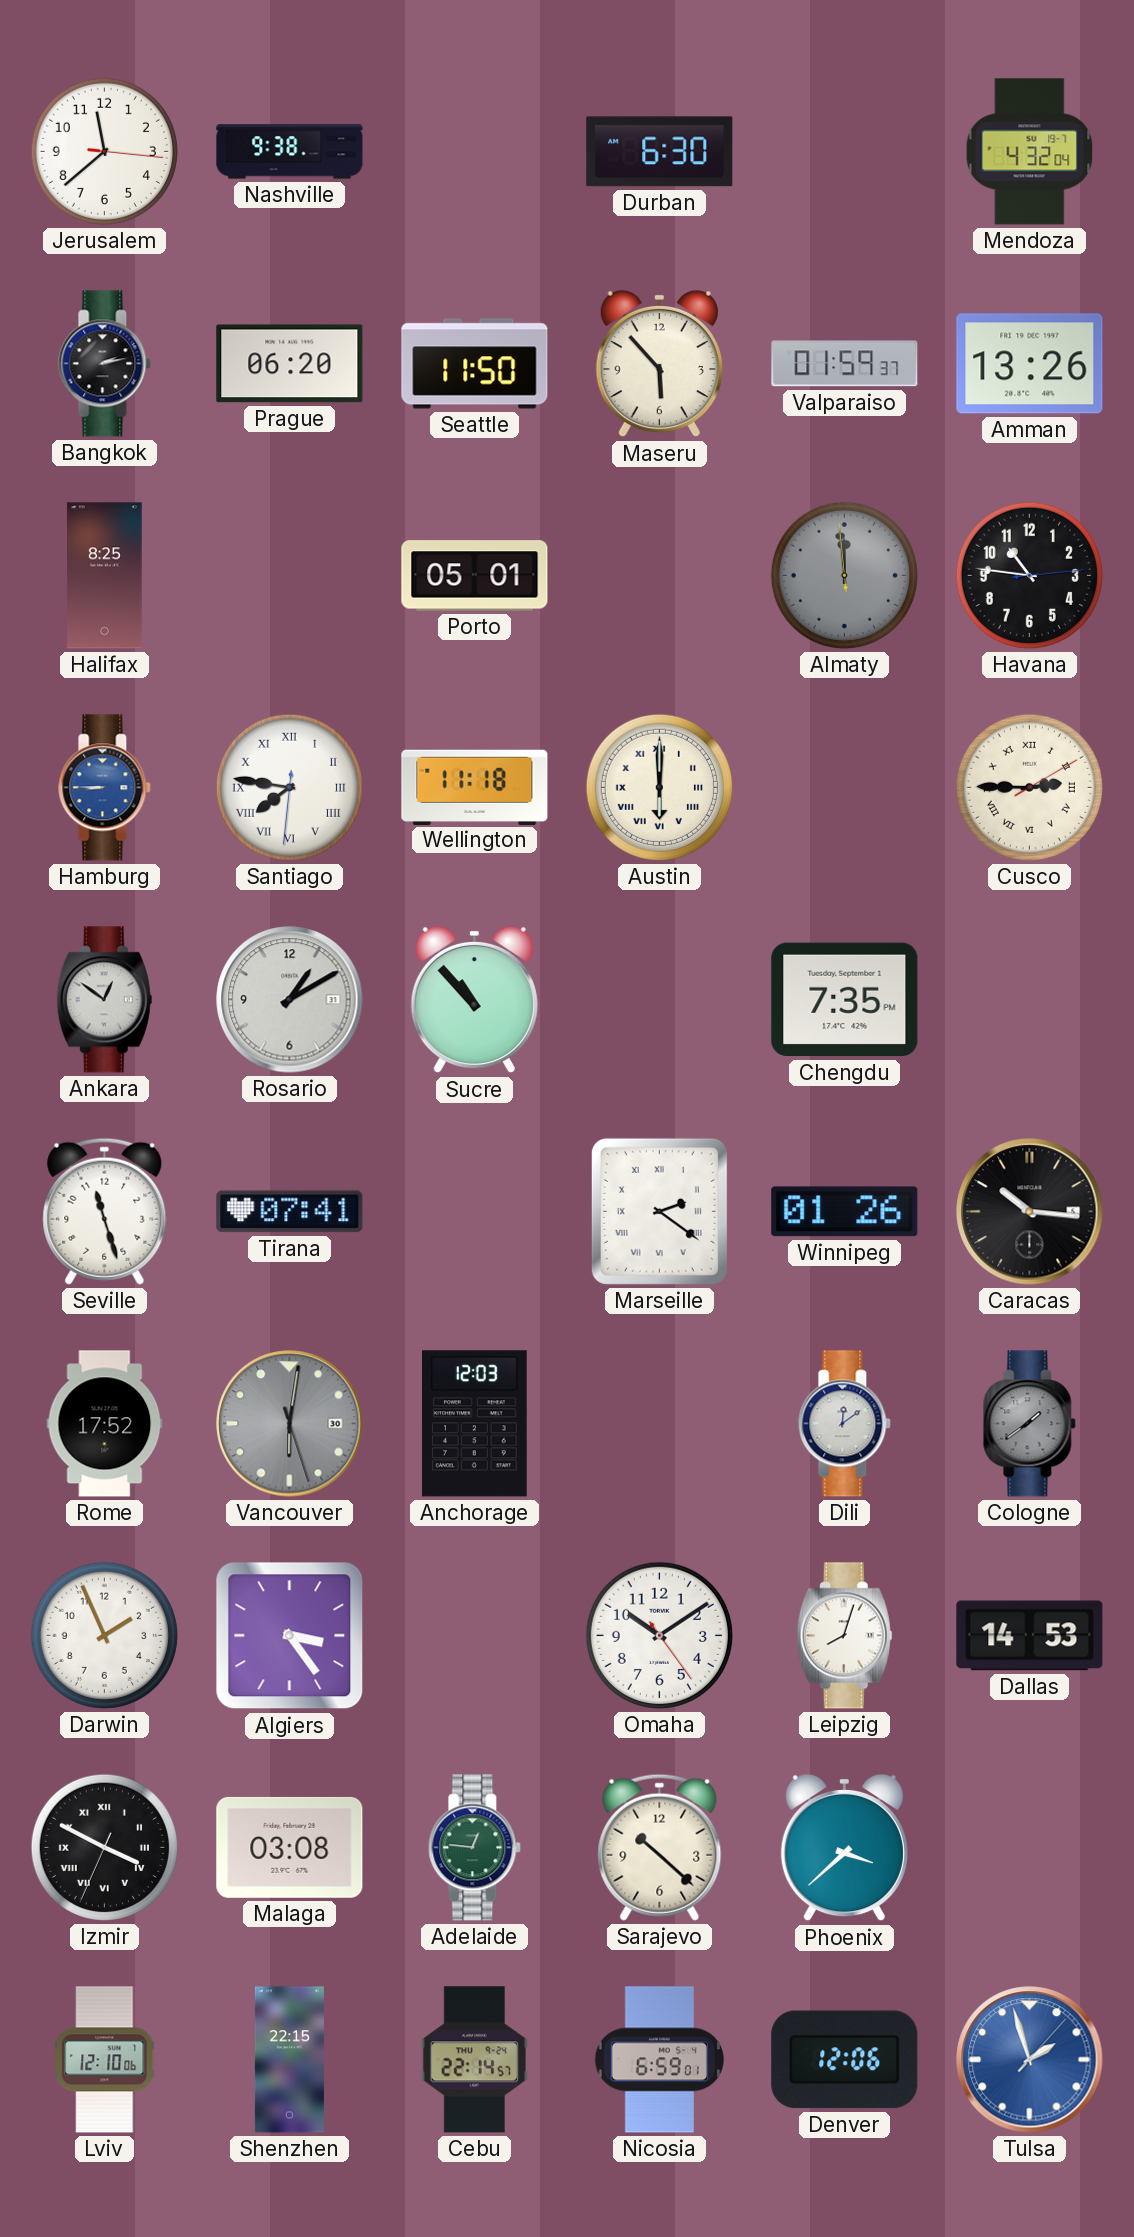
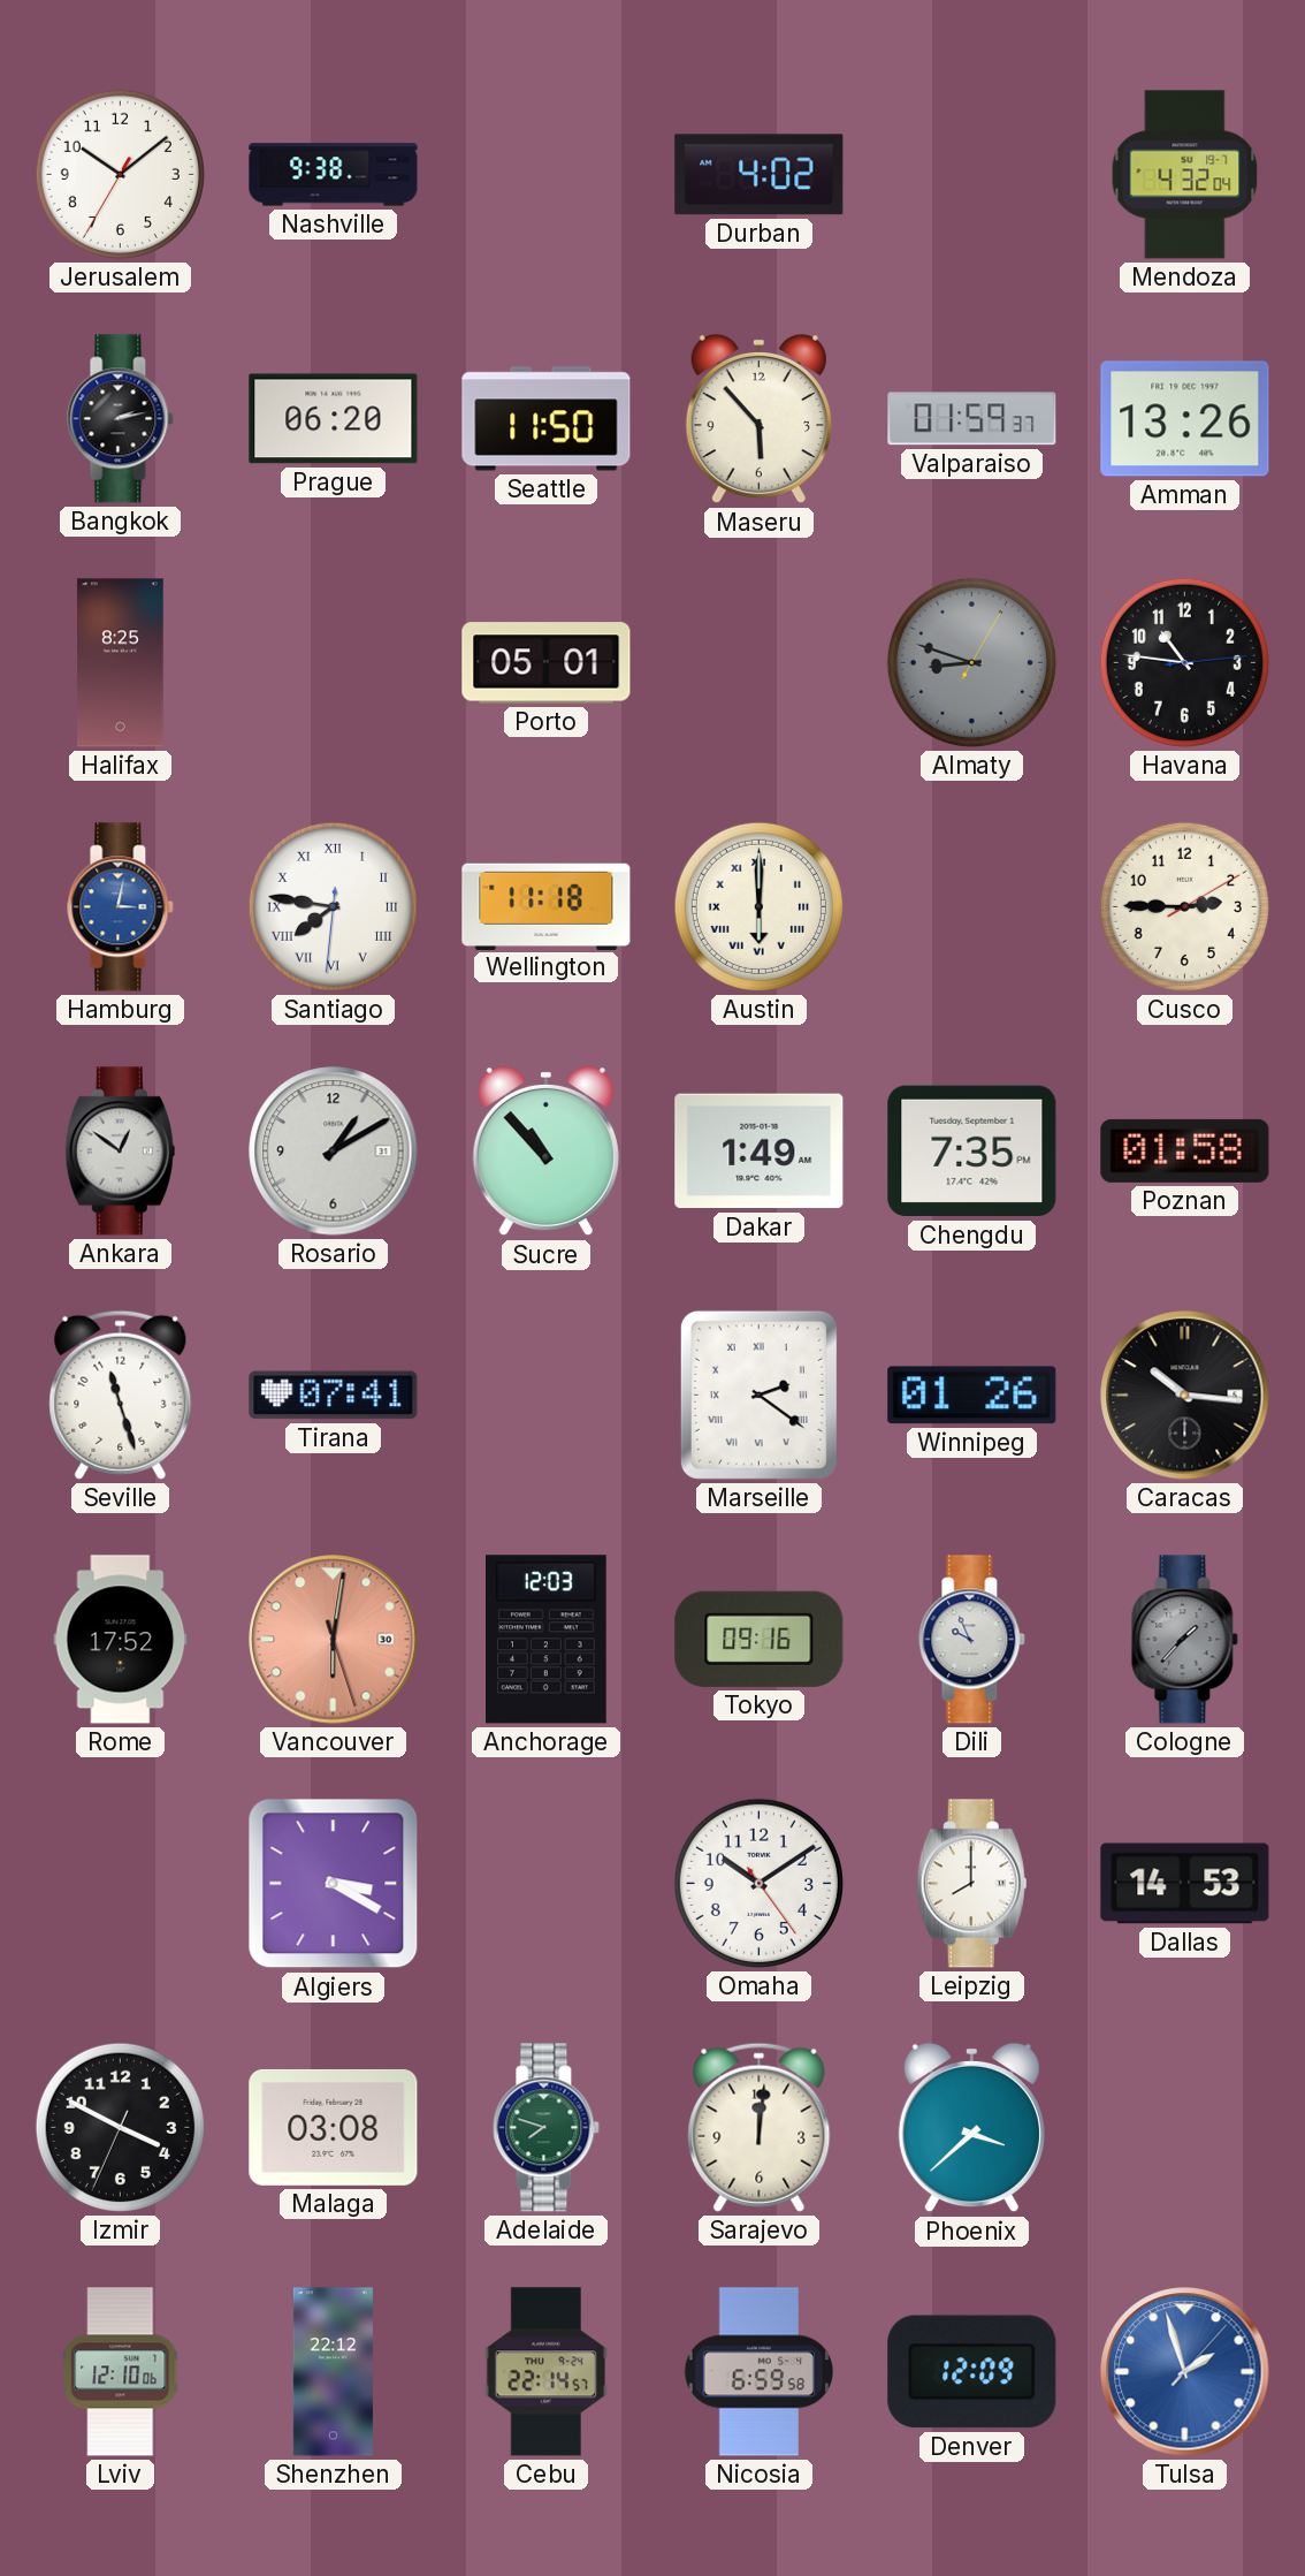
Jerusalem: 11:38 -> 10:08
Durban: 6:30 -> 4:02
Almaty: 11:58 -> 8:48
Hamburg: 8:45 -> 3:02
Cusco numerals: Roman -> Arabic
Dakar: none -> 1:49
Poznan: none -> 01:58
Vancouver dial: grey -> salmon
Tokyo: none -> 09:16
Dili: 12:09 -> 9:56
Cologne: 1:39 -> 1:37
Darwin: 1:56 -> none
Algiers: 3:24 -> 3:20
Leipzig: 8:03 -> 8:00
Izmir numerals: Roman -> Arabic
Adelaide: 12:46 -> 7:48
Sarajevo: 10:22 -> 12:01
Shenzhen: 22:15 -> 22:12
Nicosia: 6:59:01 -> 6:59:58
Denver: 12:06 -> 12:09
